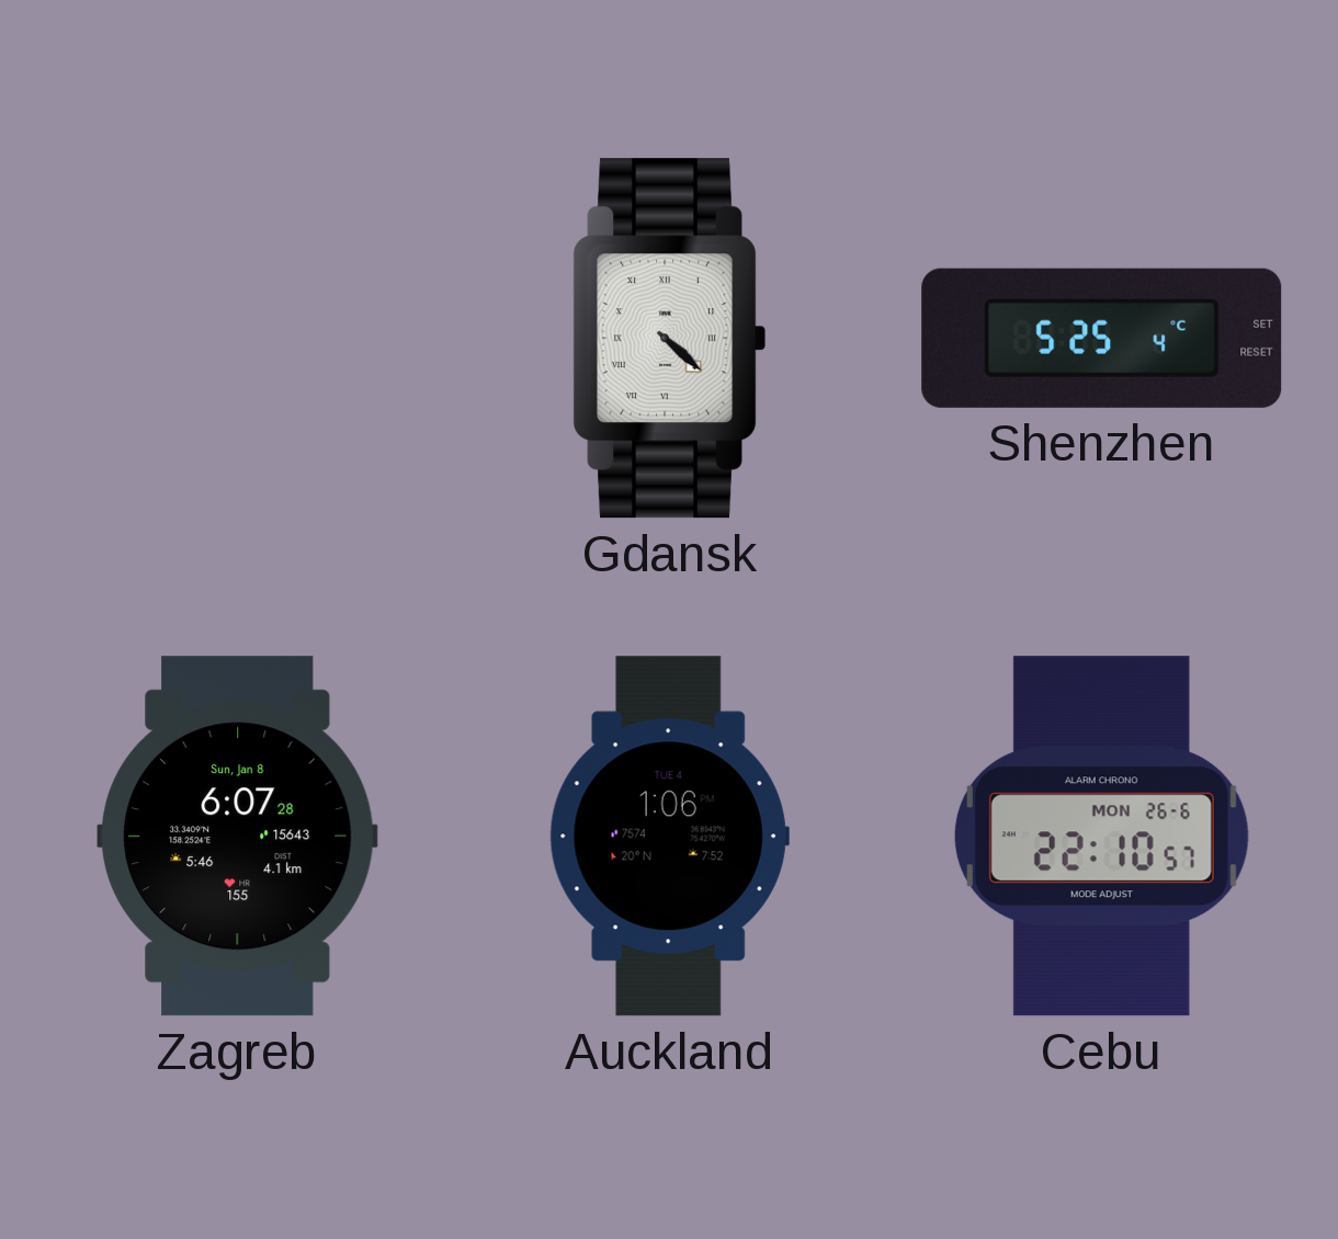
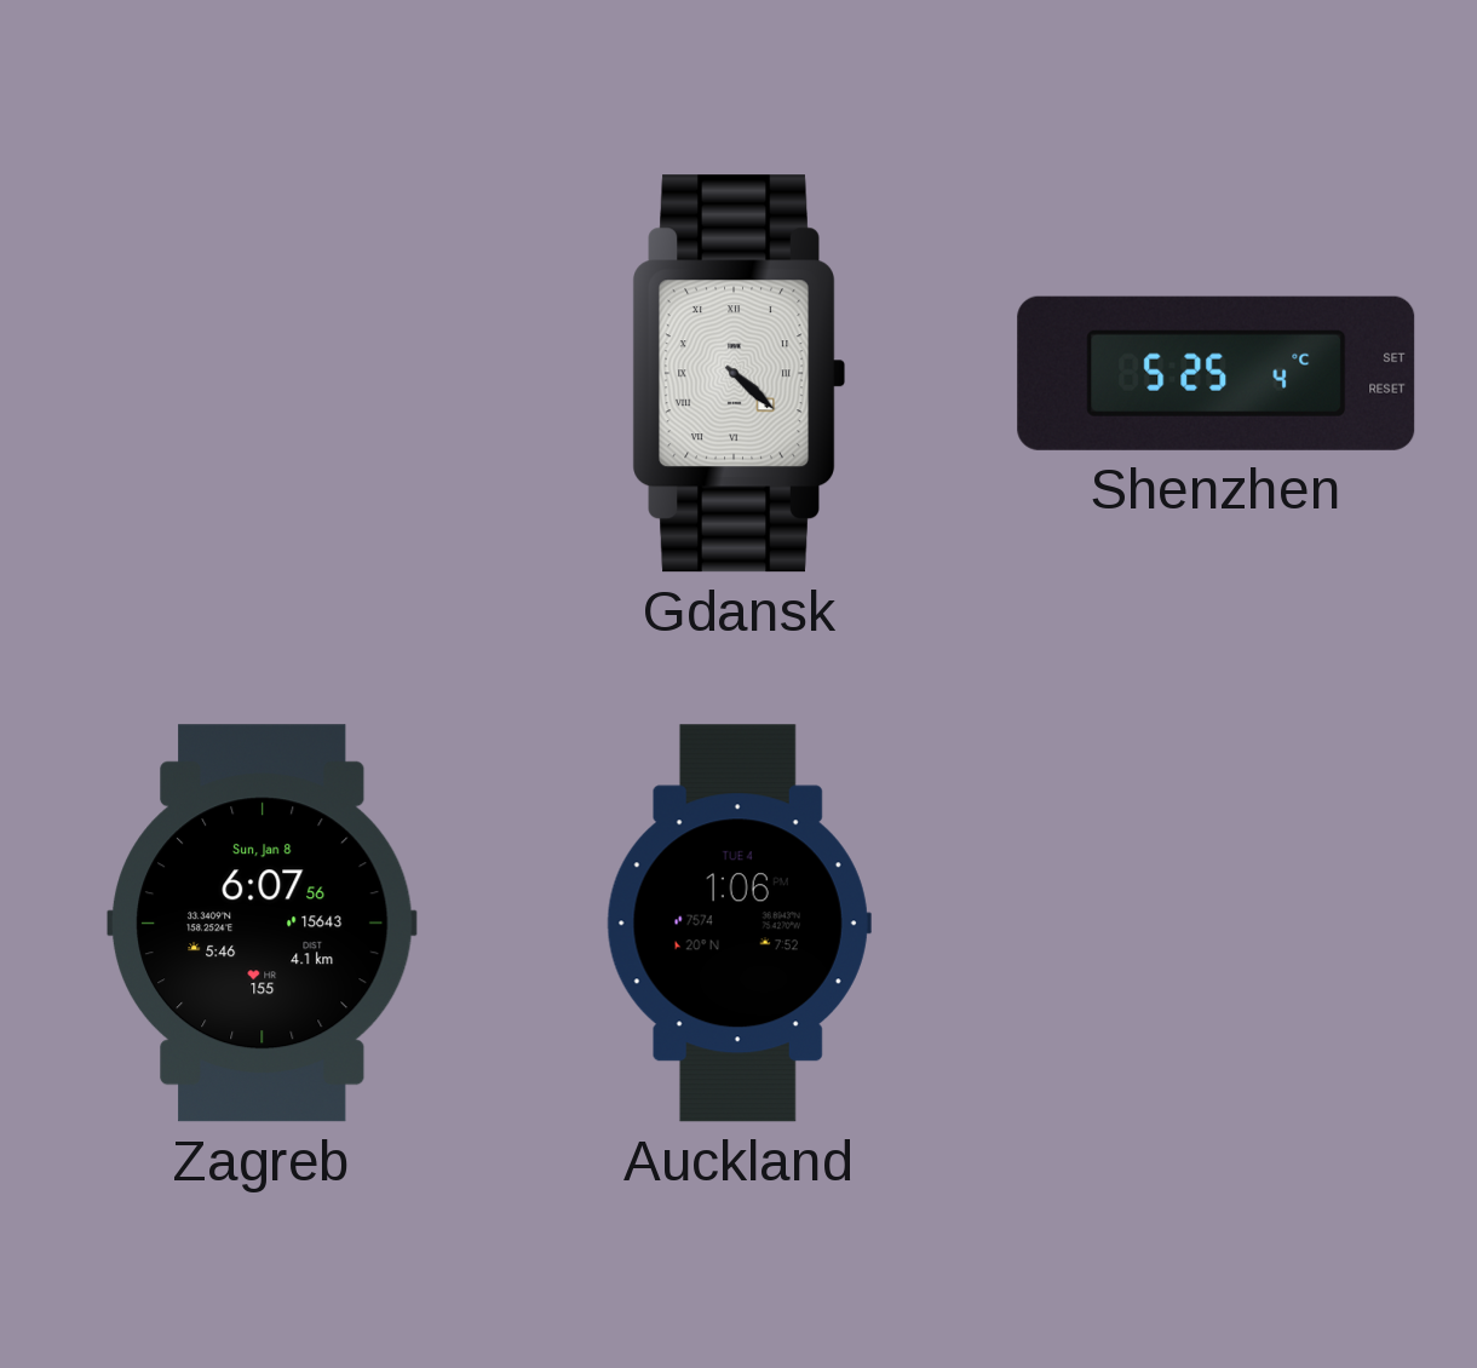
Zagreb: 6:07:28 -> 6:07:56
Cebu: 22:10 -> none
